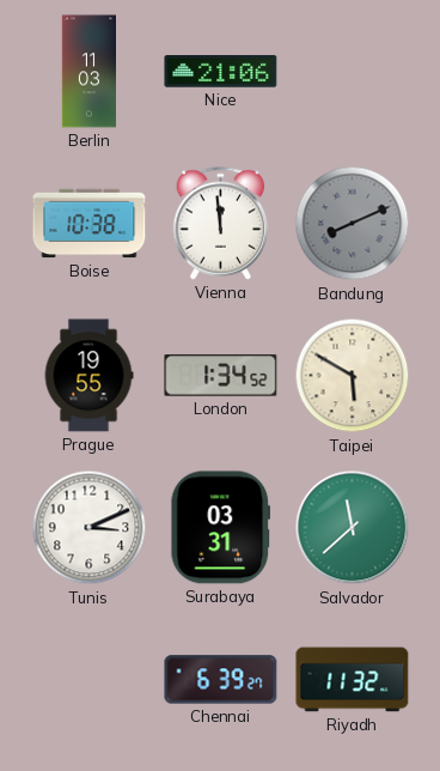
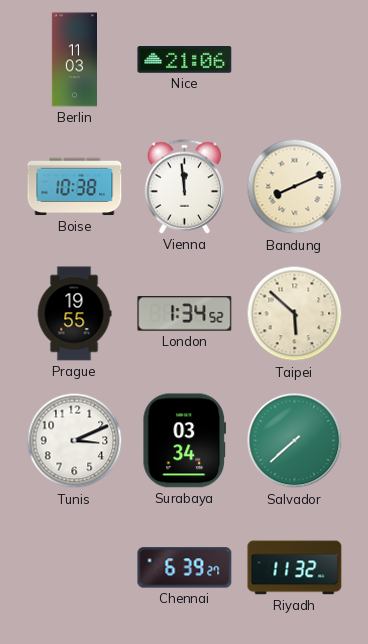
Bandung dial: grey -> cream
Taipei: 5:50 -> 5:52
Surabaya: 03:31 -> 03:34
Salvador: 11:38 -> 7:38
